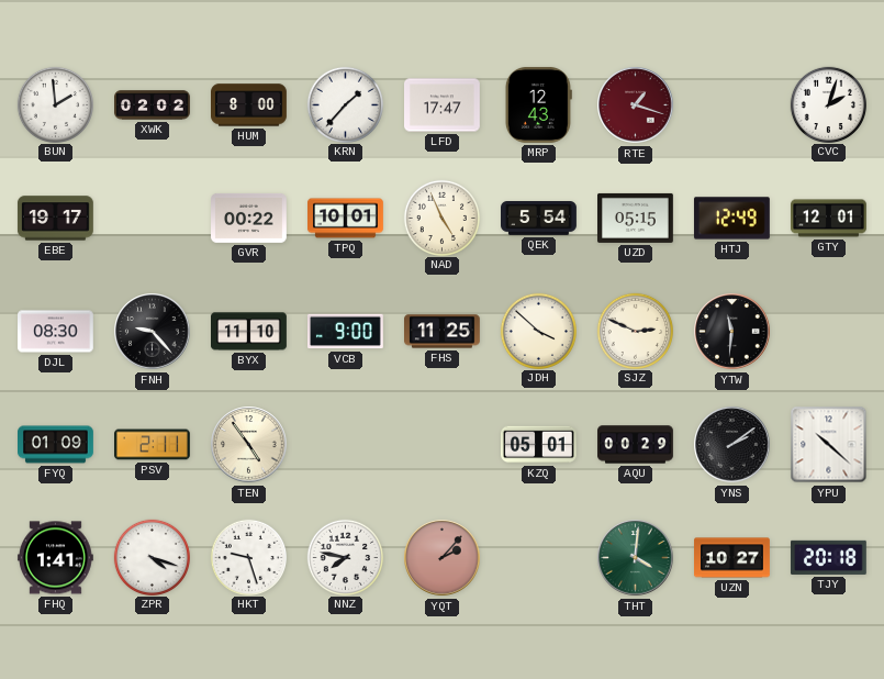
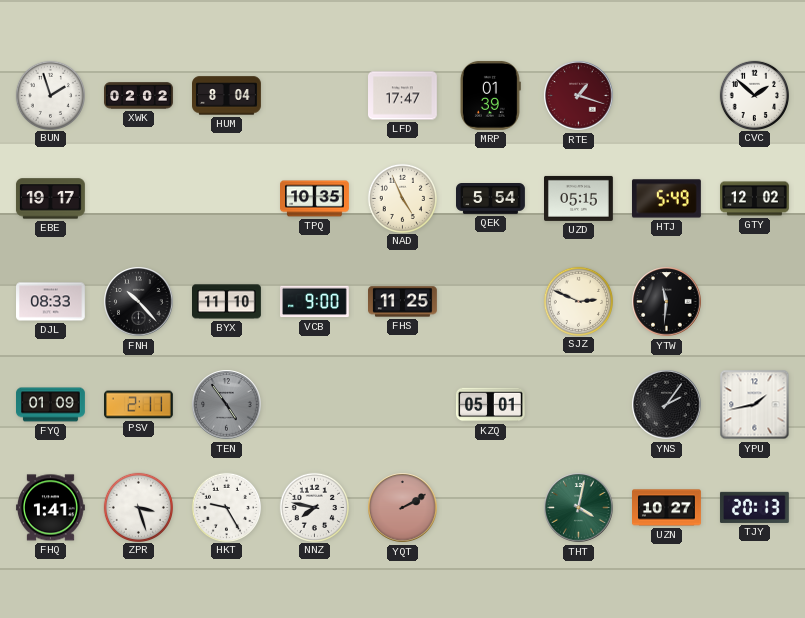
BUN: 1:59 -> 1:57
HUM: 8:00 -> 8:04
KRN: 1:37 -> none
MRP: 12:43 -> 01:39
CVC: 2:03 -> 1:52
GVR: 00:22 -> none
TPQ: 10:01 -> 10:35
HTJ: 12:49 -> 5:49
GTY: 12:01 -> 12:02
DJL: 08:30 -> 08:33
FNH: 9:23 -> 10:23
JDH: 3:52 -> none
TEN dial: cream -> grey
AQU: 00:29 -> none
YNS: 2:09 -> 2:06
YPU: 10:22 -> 1:43
ZPR: 4:18 -> 3:27
HKT: 9:27 -> 9:25
YQT: 2:07 -> 2:10
THT: 4:01 -> 4:02
TJY: 20:18 -> 20:13
